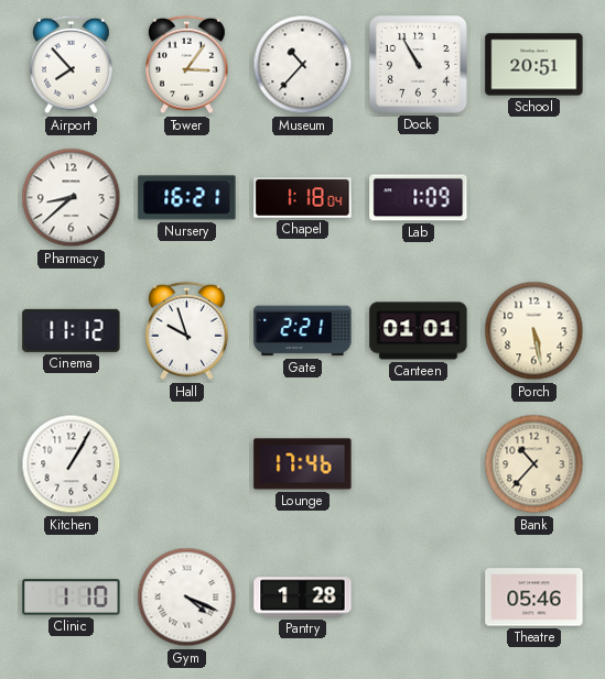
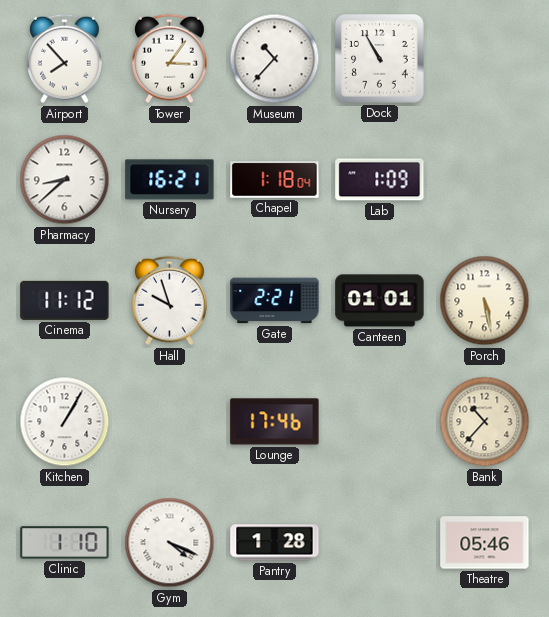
School: 20:51 -> none
